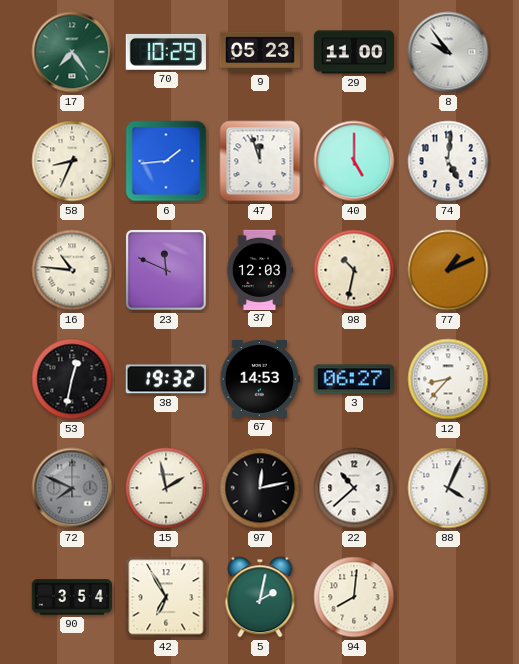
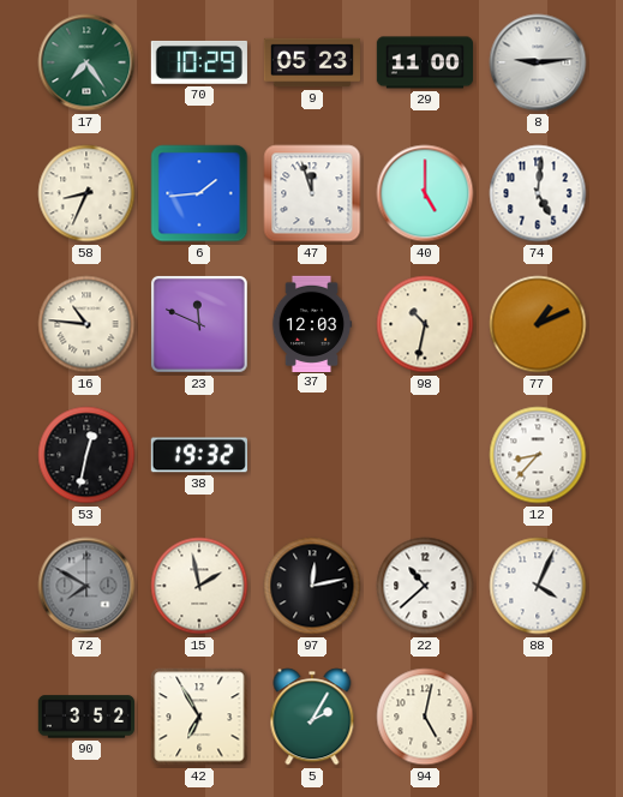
8: 9:54 -> 9:14
67: 14:53 -> none
3: 06:27 -> none
72: 7:49 -> 7:50
90: 3:54 -> 3:52
5: 2:02 -> 2:05
94: 8:01 -> 5:02
